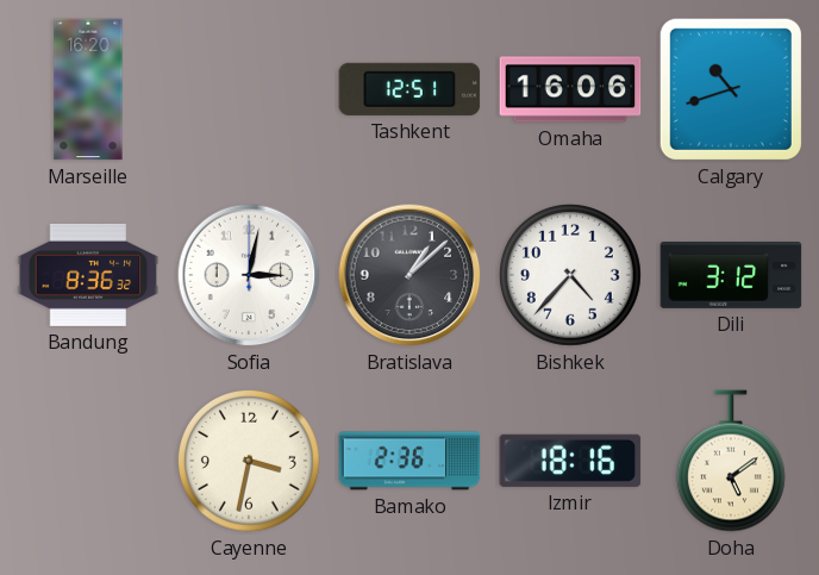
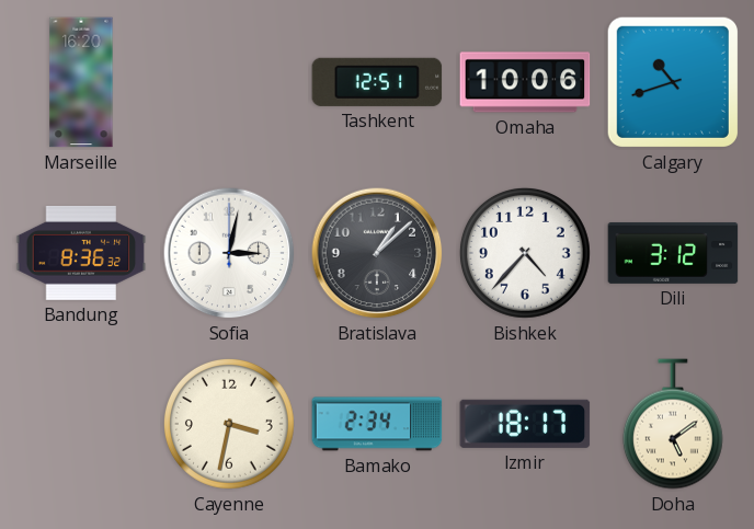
Omaha: 16:06 -> 10:06
Bamako: 2:36 -> 2:34
Izmir: 18:16 -> 18:17
